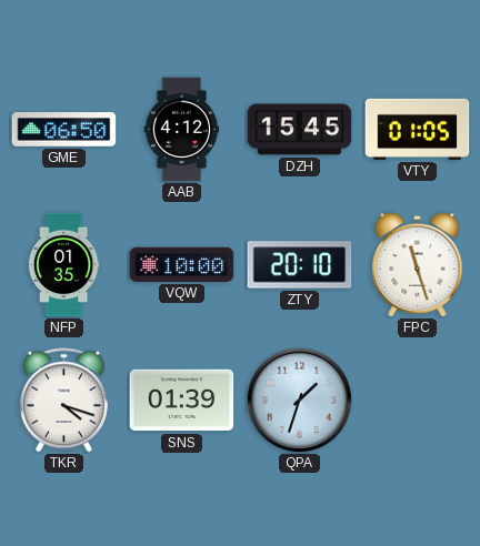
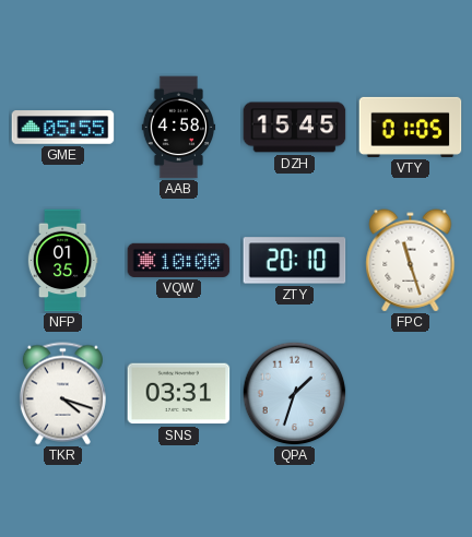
GME: 06:50 -> 05:55
AAB: 4:12 -> 4:58
SNS: 01:39 -> 03:31
